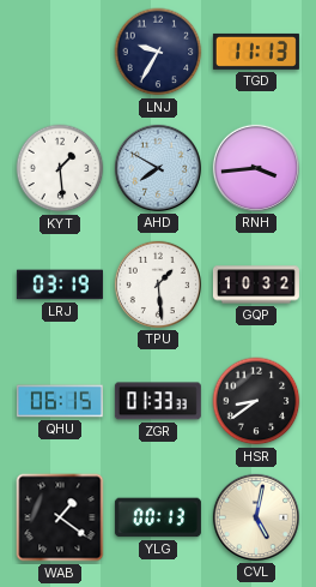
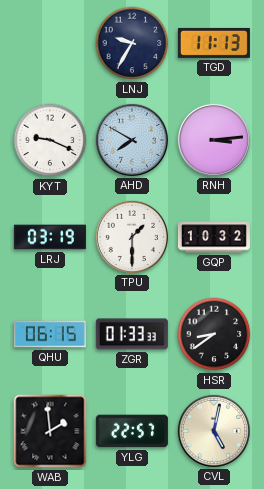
KYT: 1:29 -> 9:19
RNH: 3:44 -> 3:14
TPU: 1:29 -> 1:30
WAB: 1:21 -> 1:59
YLG: 00:13 -> 22:57
